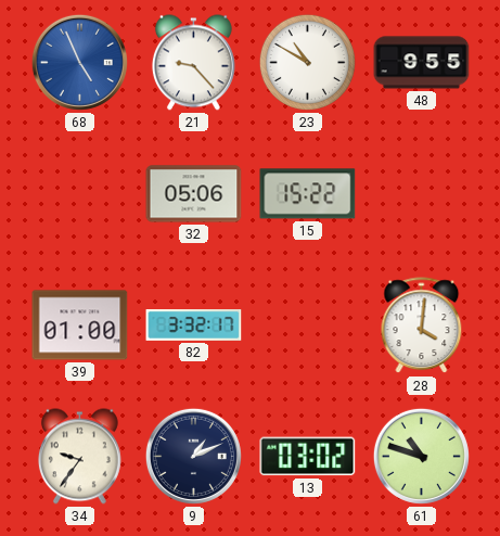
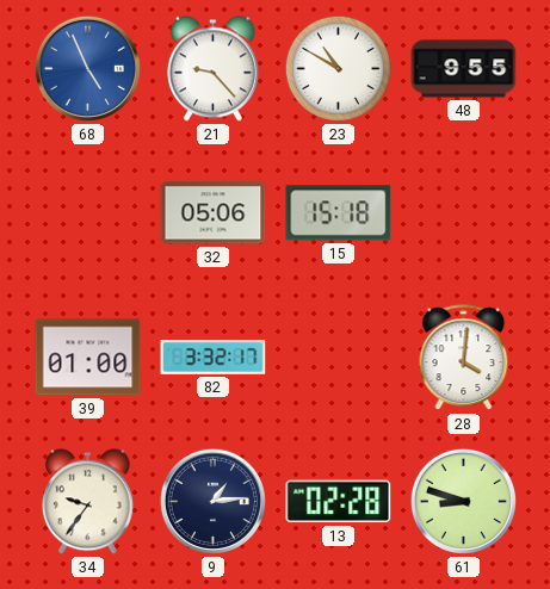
15: 15:22 -> 15:18
9: 1:11 -> 1:14
13: 03:02 -> 02:28
61: 10:48 -> 8:48
